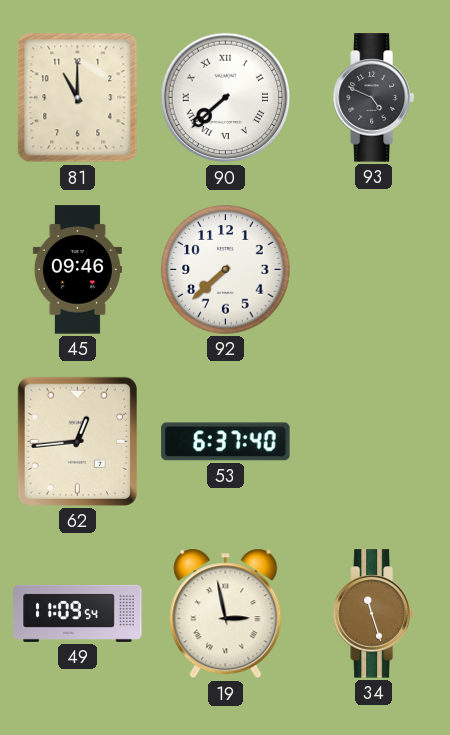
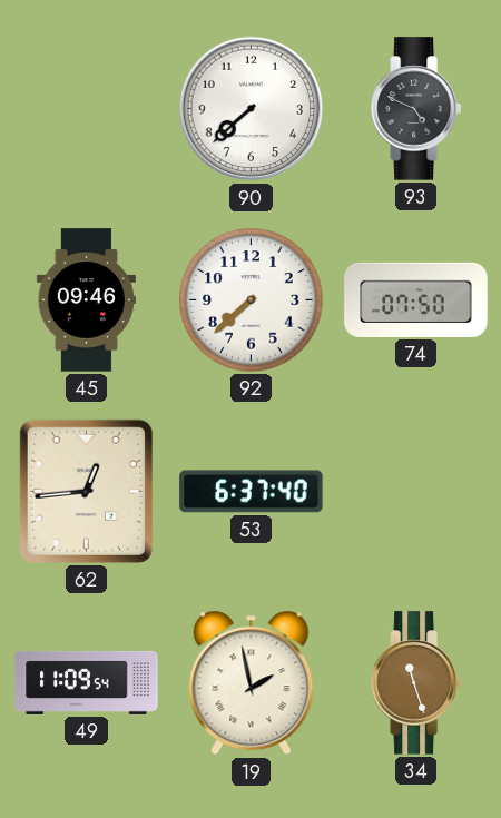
81: 11:00 -> none
90 numerals: Roman -> Arabic
74: none -> 07:50
19: 2:58 -> 1:58
